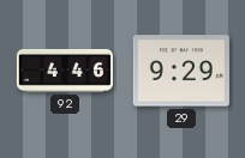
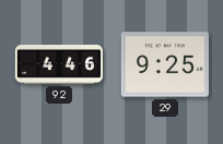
29: 9:29 -> 9:25
